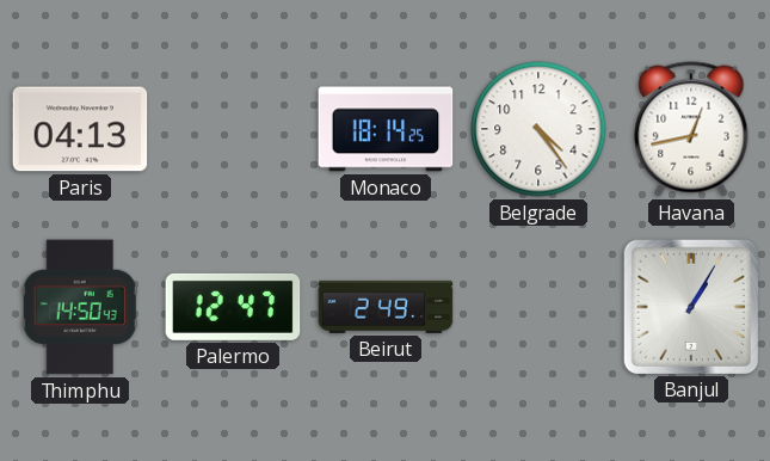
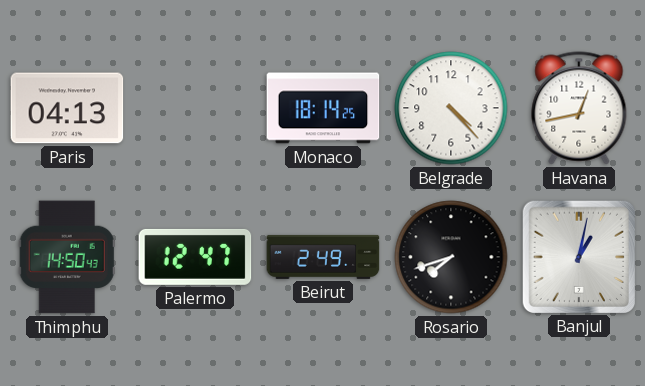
Belgrade: 4:24 -> 4:23
Rosario: none -> 7:42
Banjul: 1:05 -> 1:02
